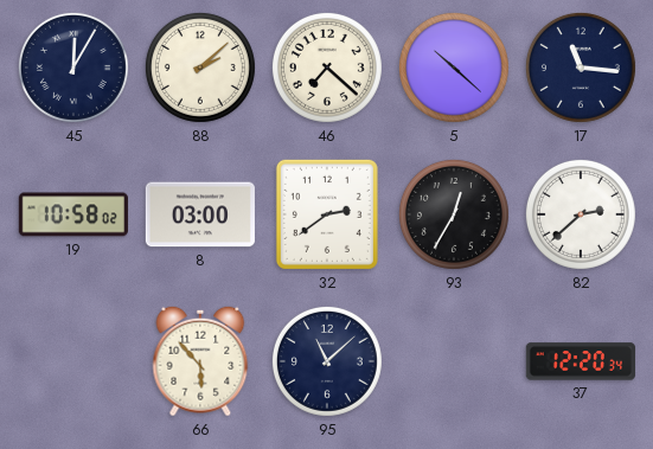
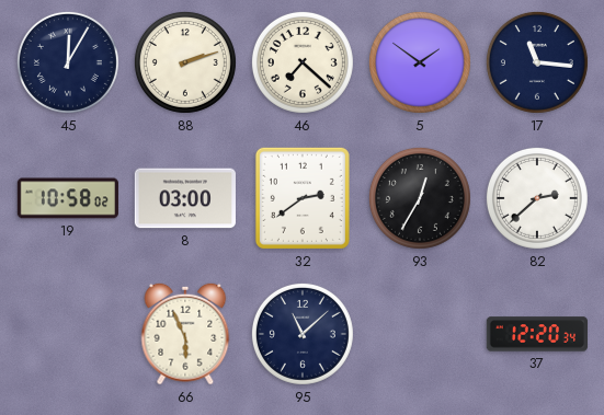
88: 2:08 -> 2:12
5: 10:22 -> 1:51
66: 5:53 -> 5:56
